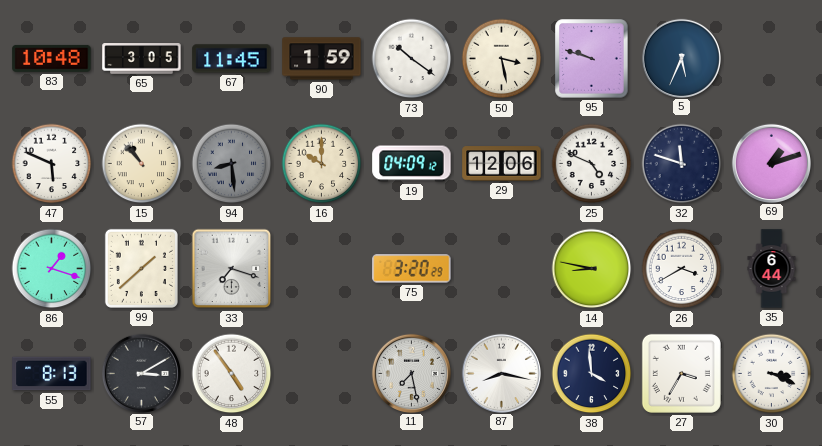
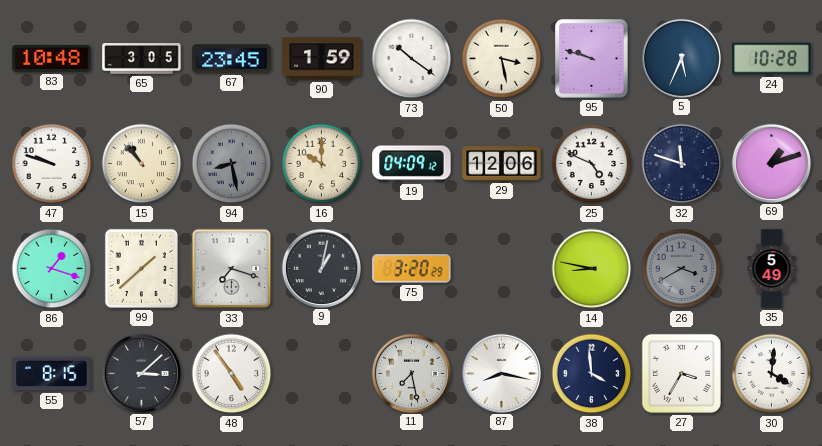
67: 11:45 -> 23:45
24: none -> 10:28
47: 5:49 -> 9:48
94: 8:29 -> 8:28
9: none -> 1:02
26 dial: white -> grey
35: 6:44 -> 5:49
55: 8:13 -> 8:15
57: 3:10 -> 3:08
30: 3:19 -> 4:01
